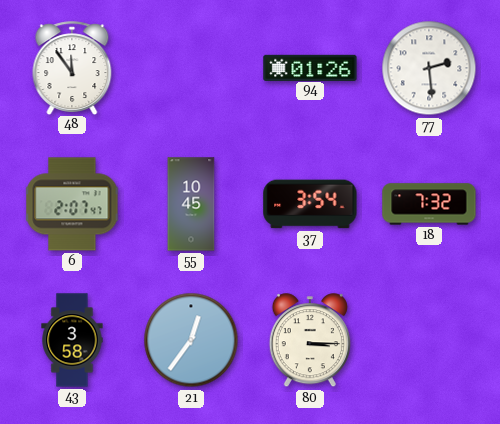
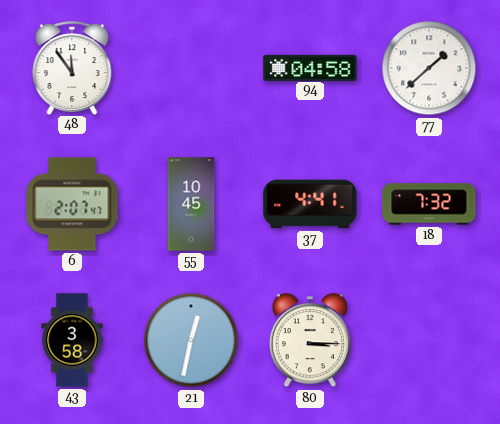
94: 01:26 -> 04:58
77: 2:29 -> 1:38
37: 3:54 -> 4:41
21: 12:36 -> 12:32
